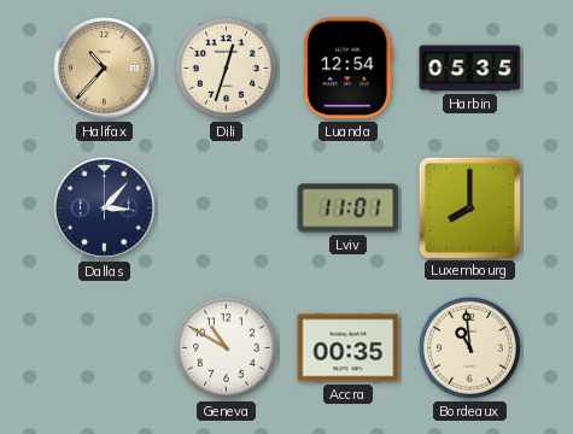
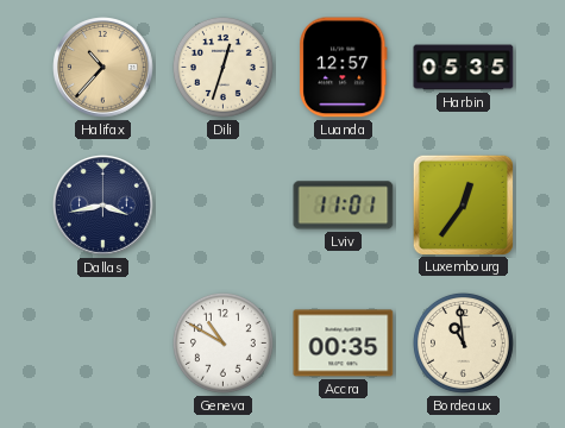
Luanda: 12:54 -> 12:57
Dallas: 3:07 -> 3:43
Luxembourg: 8:00 -> 12:36
